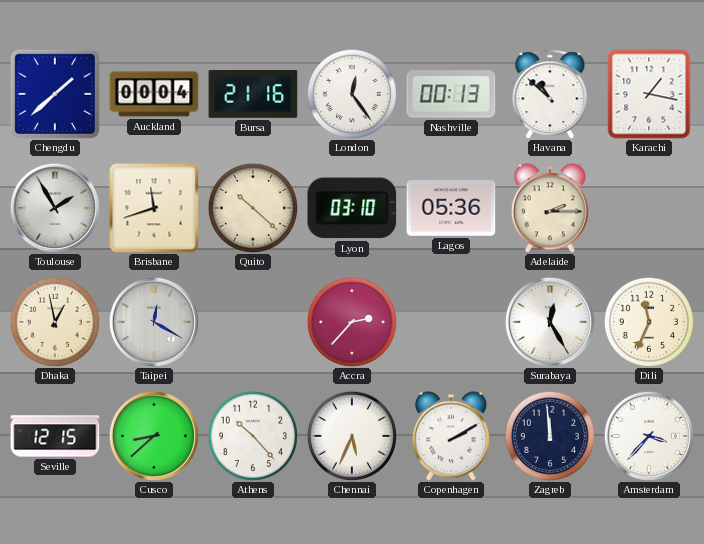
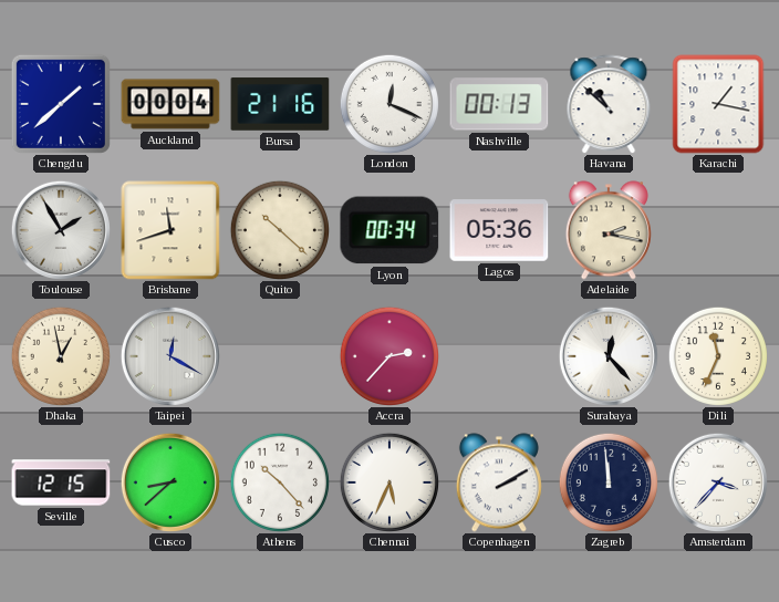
London: 12:24 -> 12:19
Lyon: 03:10 -> 00:34
Adelaide: 2:15 -> 2:17
Surabaya: 12:25 -> 12:23
